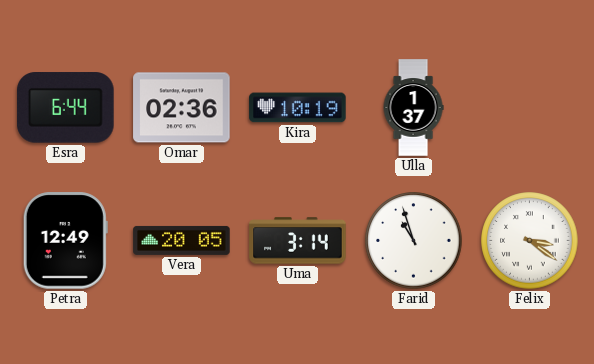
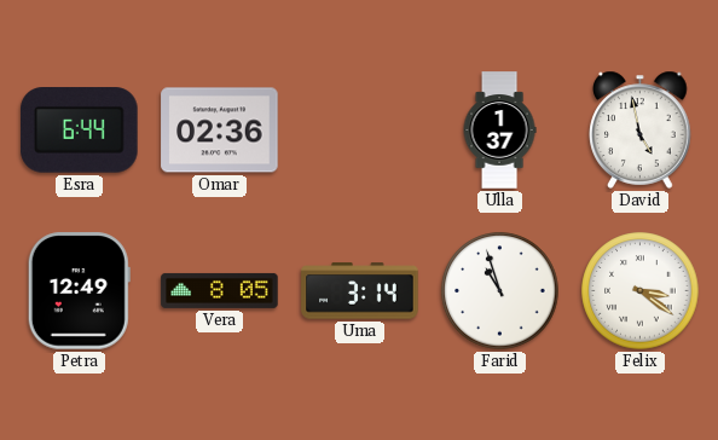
Kira: 10:19 -> none
David: none -> 4:58
Vera: 20:05 -> 8:05
